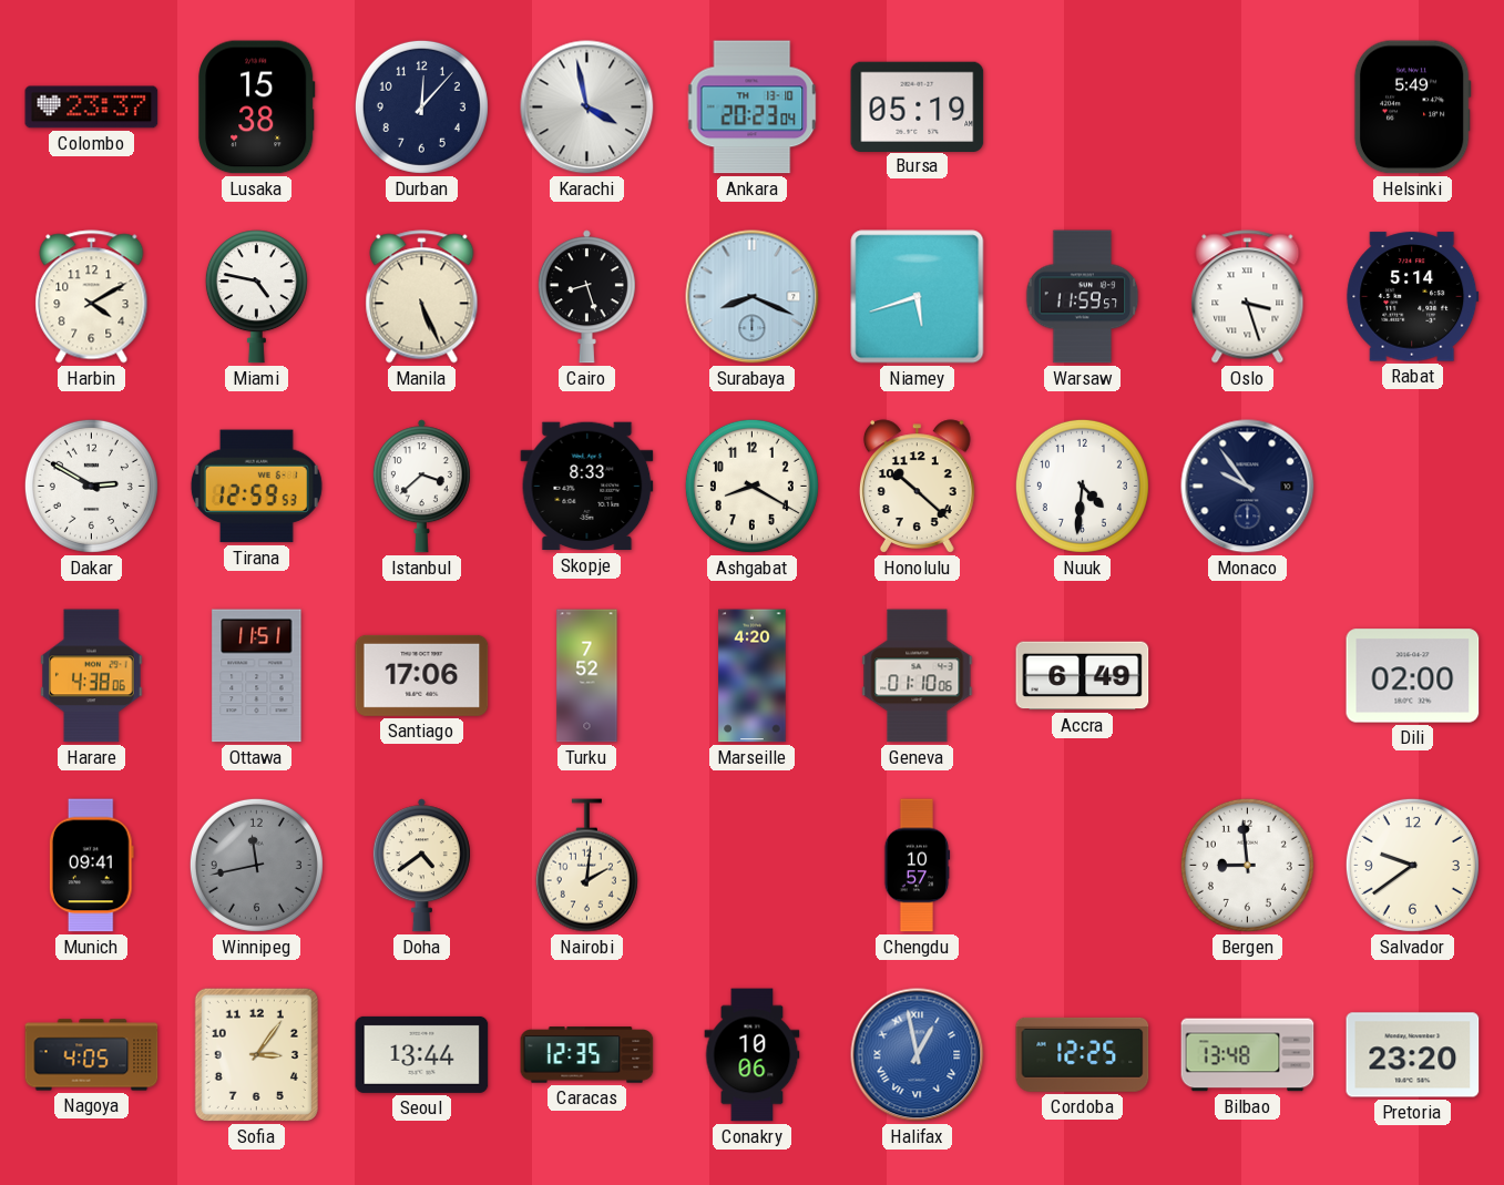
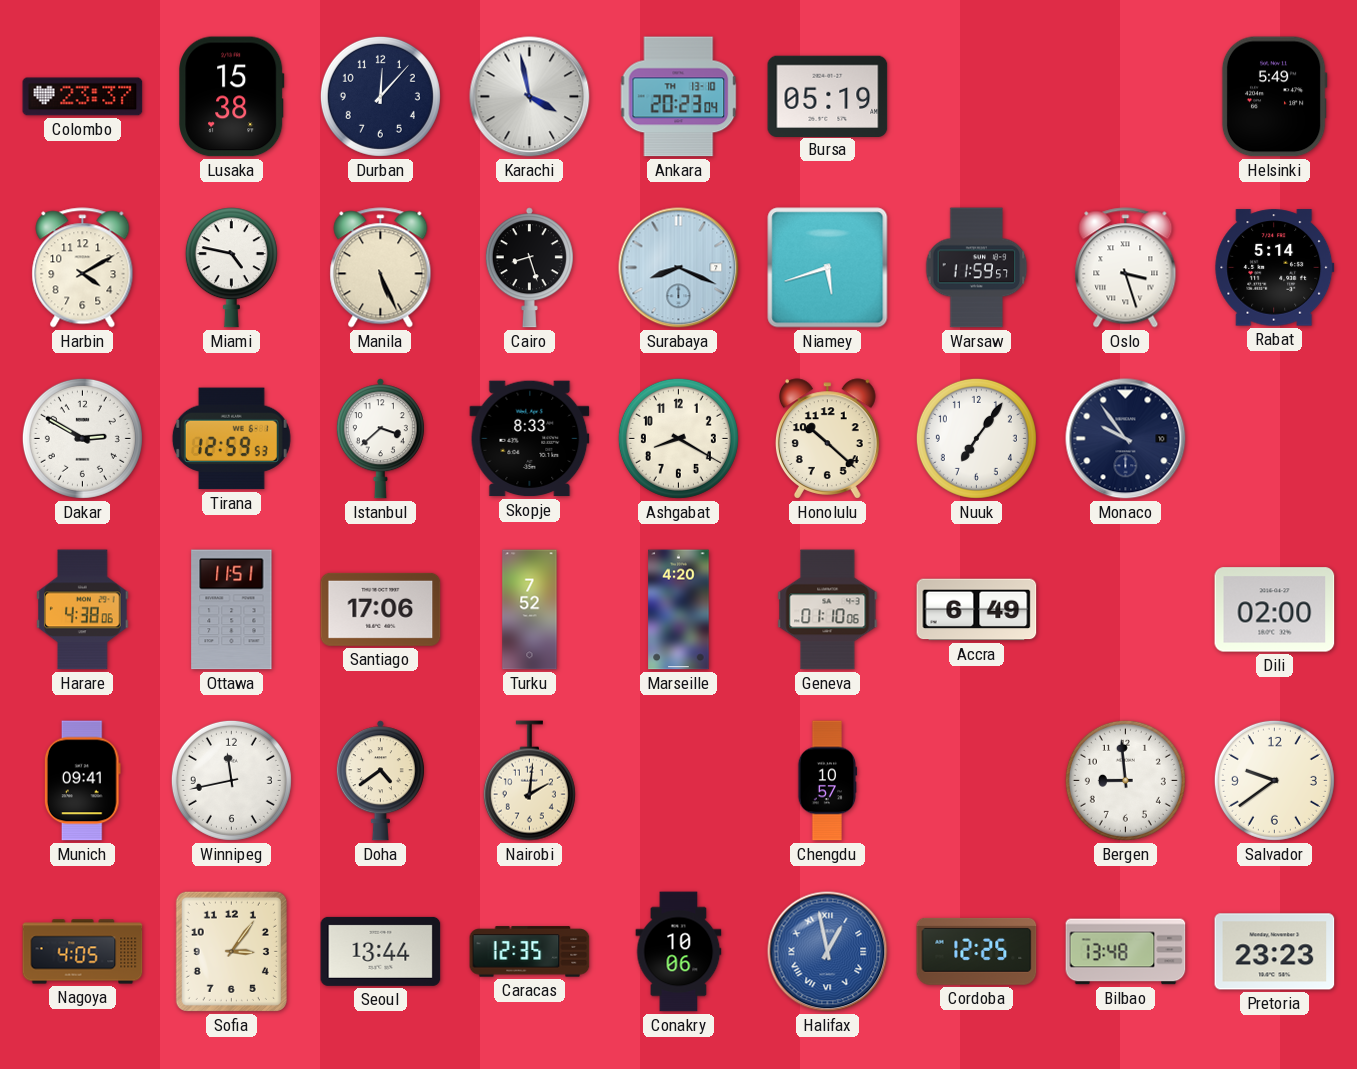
Nuuk: 4:31 -> 7:06
Winnipeg dial: grey -> white
Pretoria: 23:20 -> 23:23
